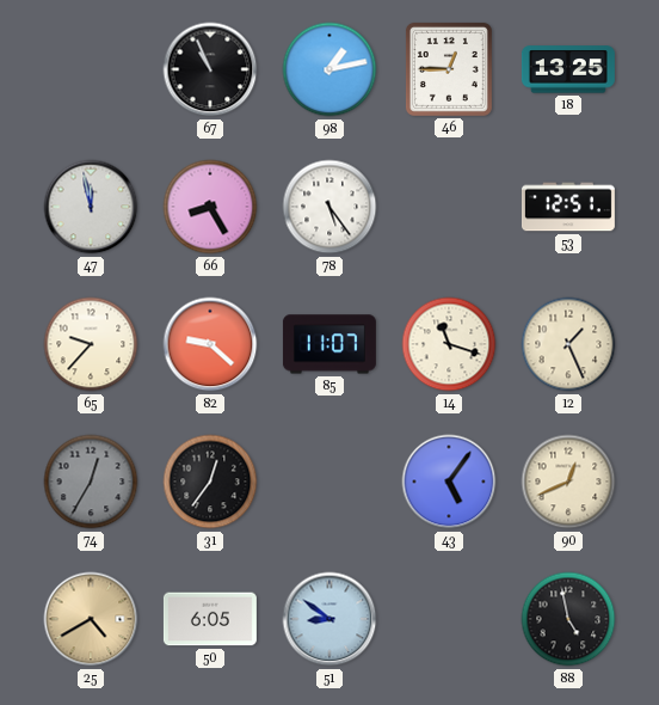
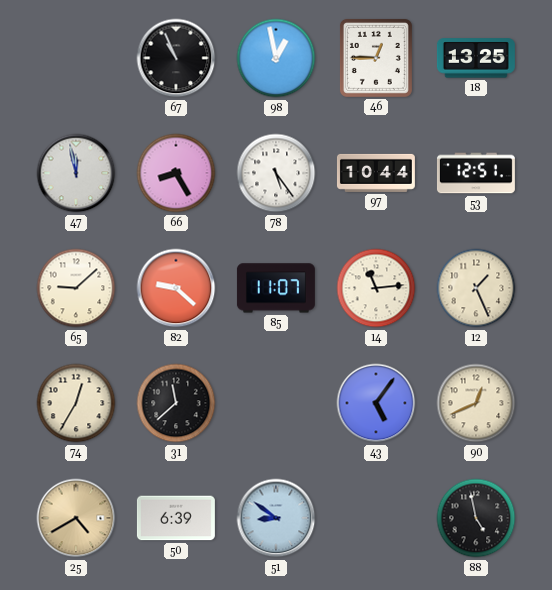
98: 1:13 -> 12:58
97: none -> 10:44
65: 9:37 -> 9:08
14: 11:18 -> 11:14
74 dial: grey -> cream
31: 12:36 -> 11:38
50: 6:05 -> 6:39
